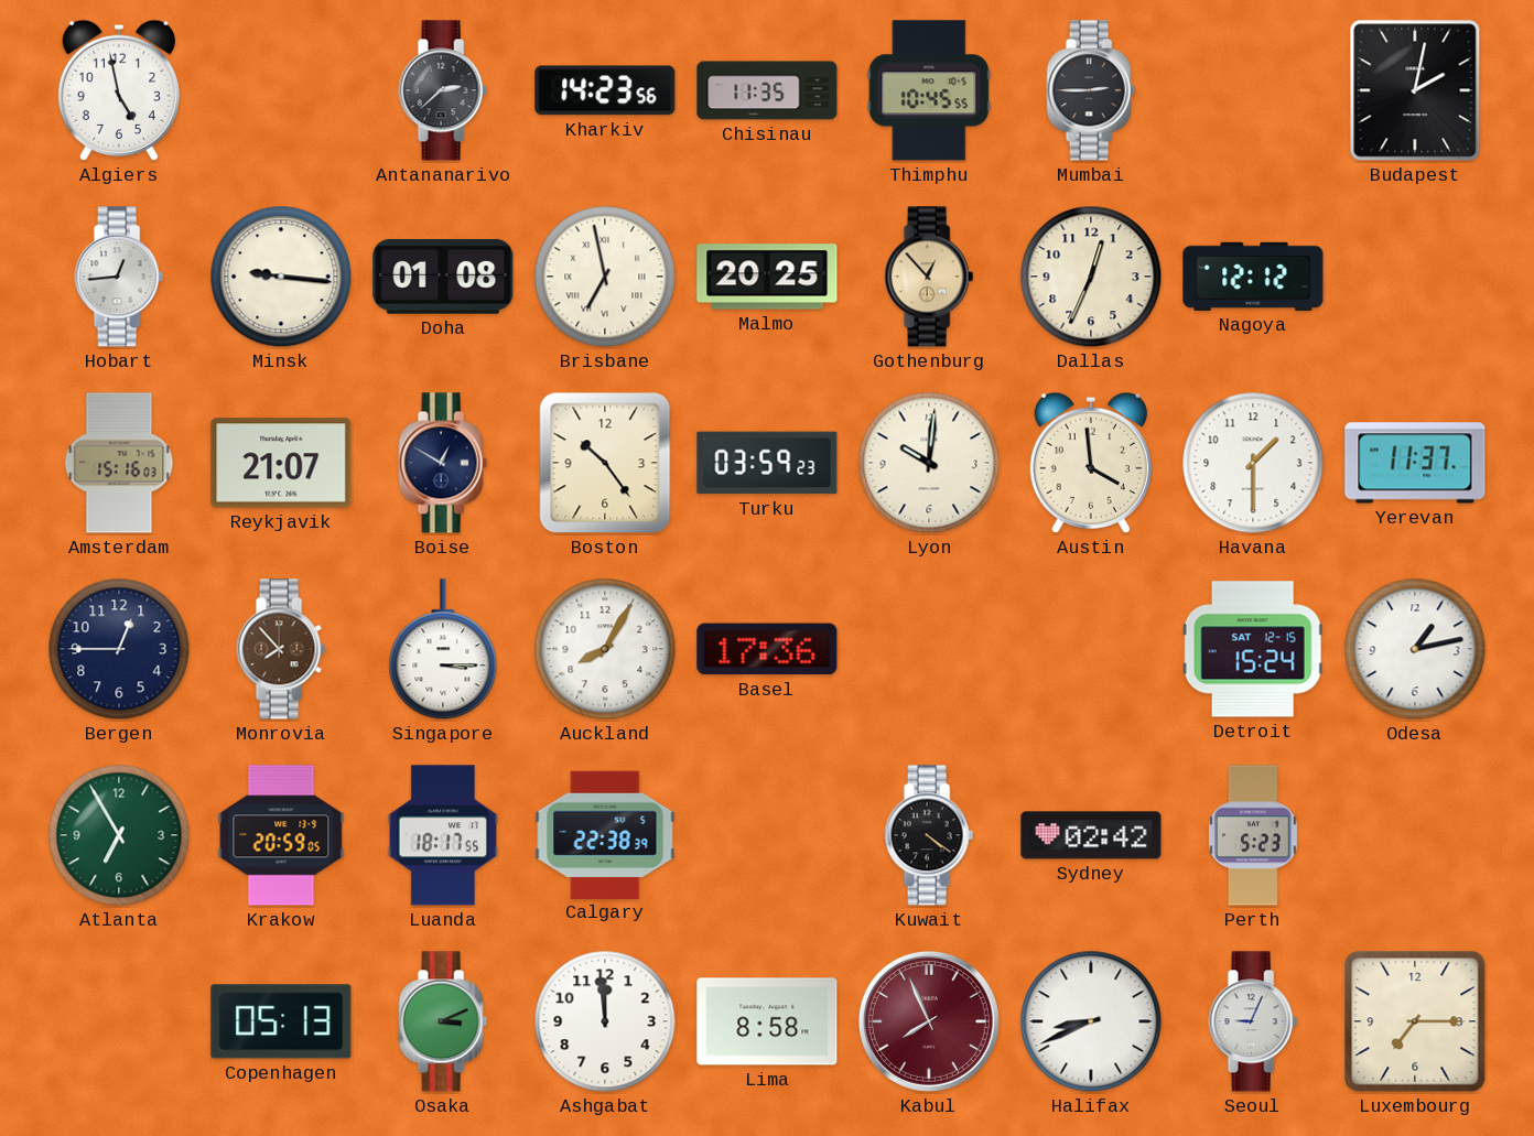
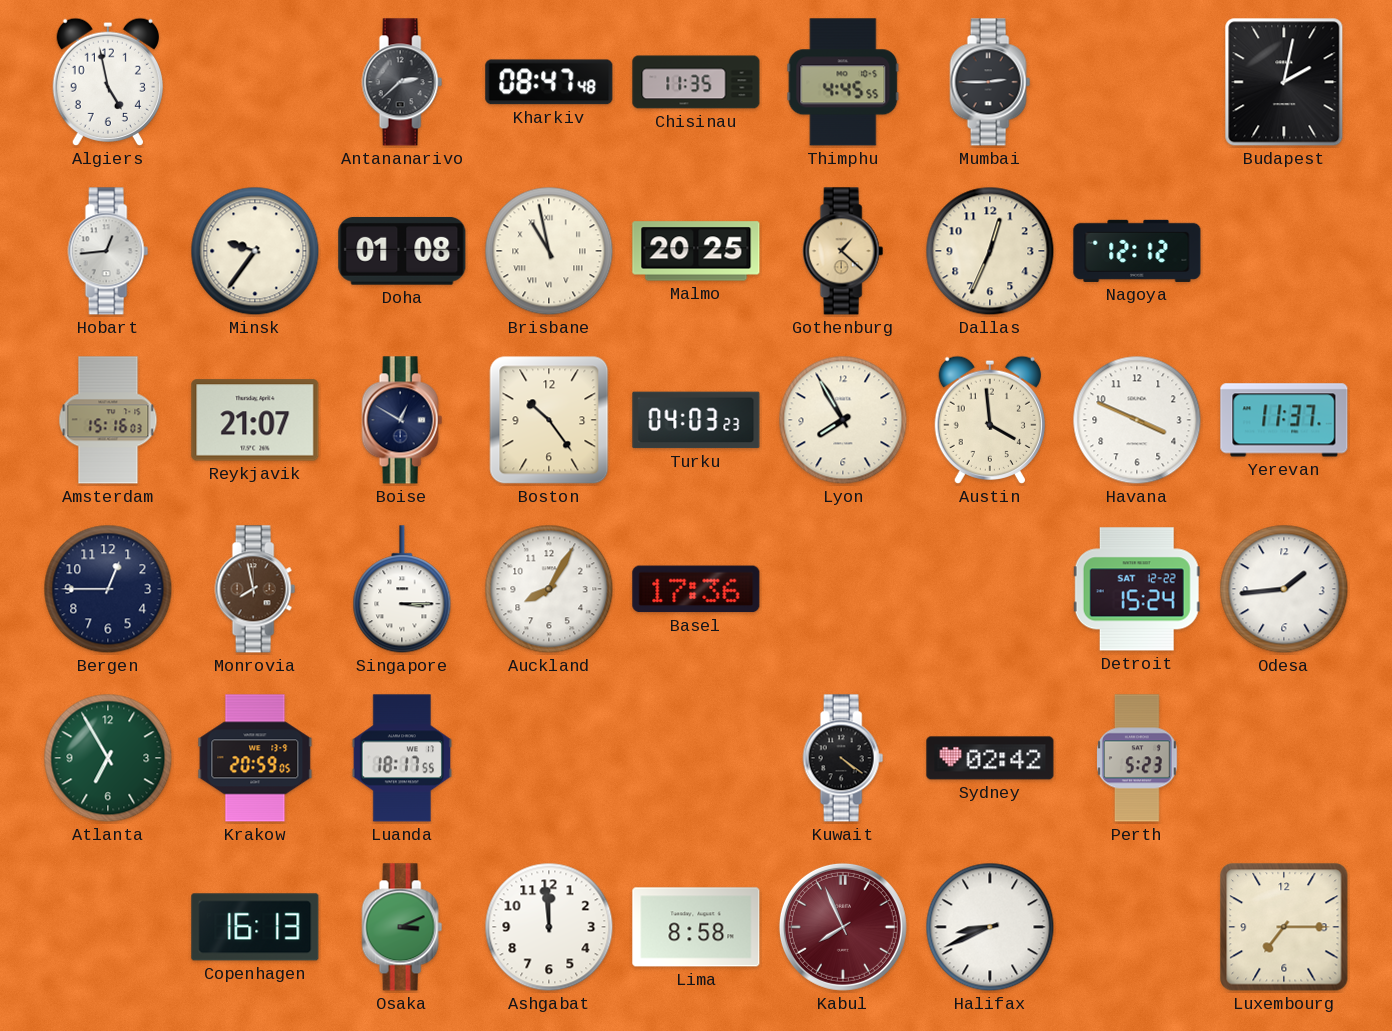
Kharkiv: 14:23 -> 08:47
Thimphu: 10:45 -> 4:45
Minsk: 9:16 -> 9:36
Brisbane: 6:58 -> 10:58
Gothenburg: 12:53 -> 1:22
Turku: 03:59 -> 04:03
Lyon: 10:01 -> 7:55
Havana: 1:30 -> 3:49
Monrovia: 7:53 -> 7:58
Detroit date: SAT 12-15 -> SAT 12-22
Odesa: 1:13 -> 1:44
Calgary: 22:38 -> none
Copenhagen: 05:13 -> 16:13
Seoul: 9:04 -> none
